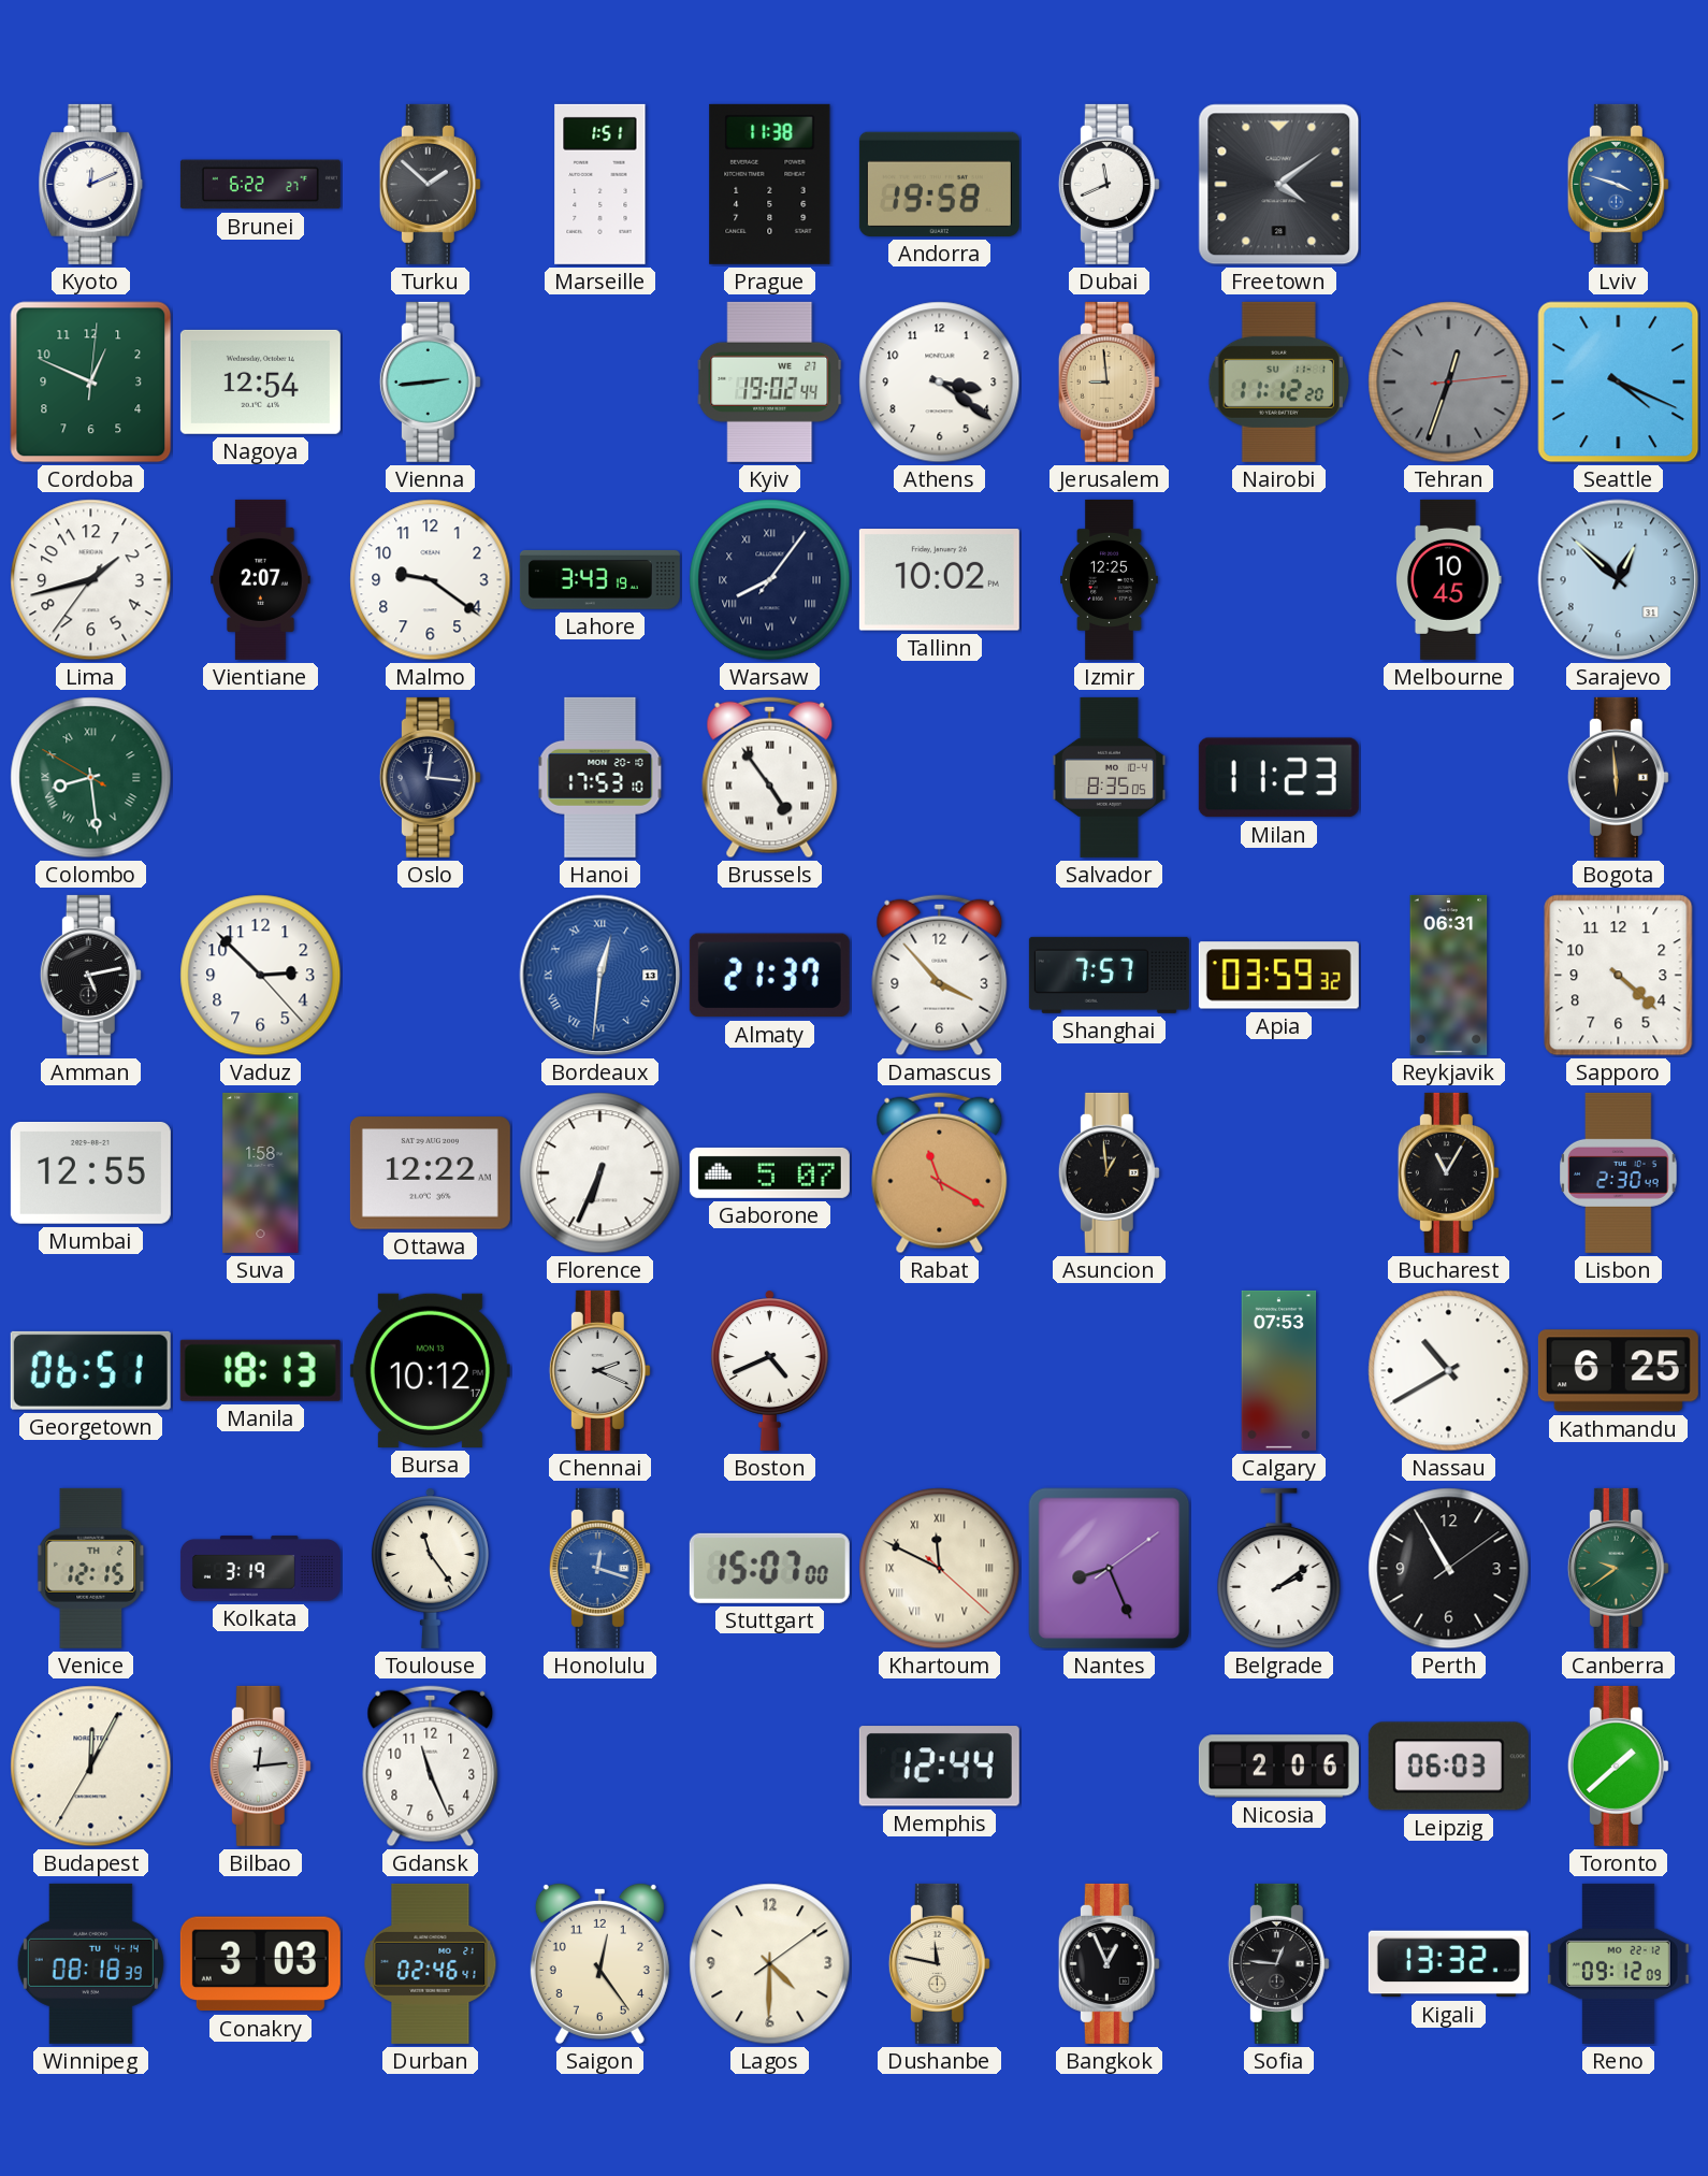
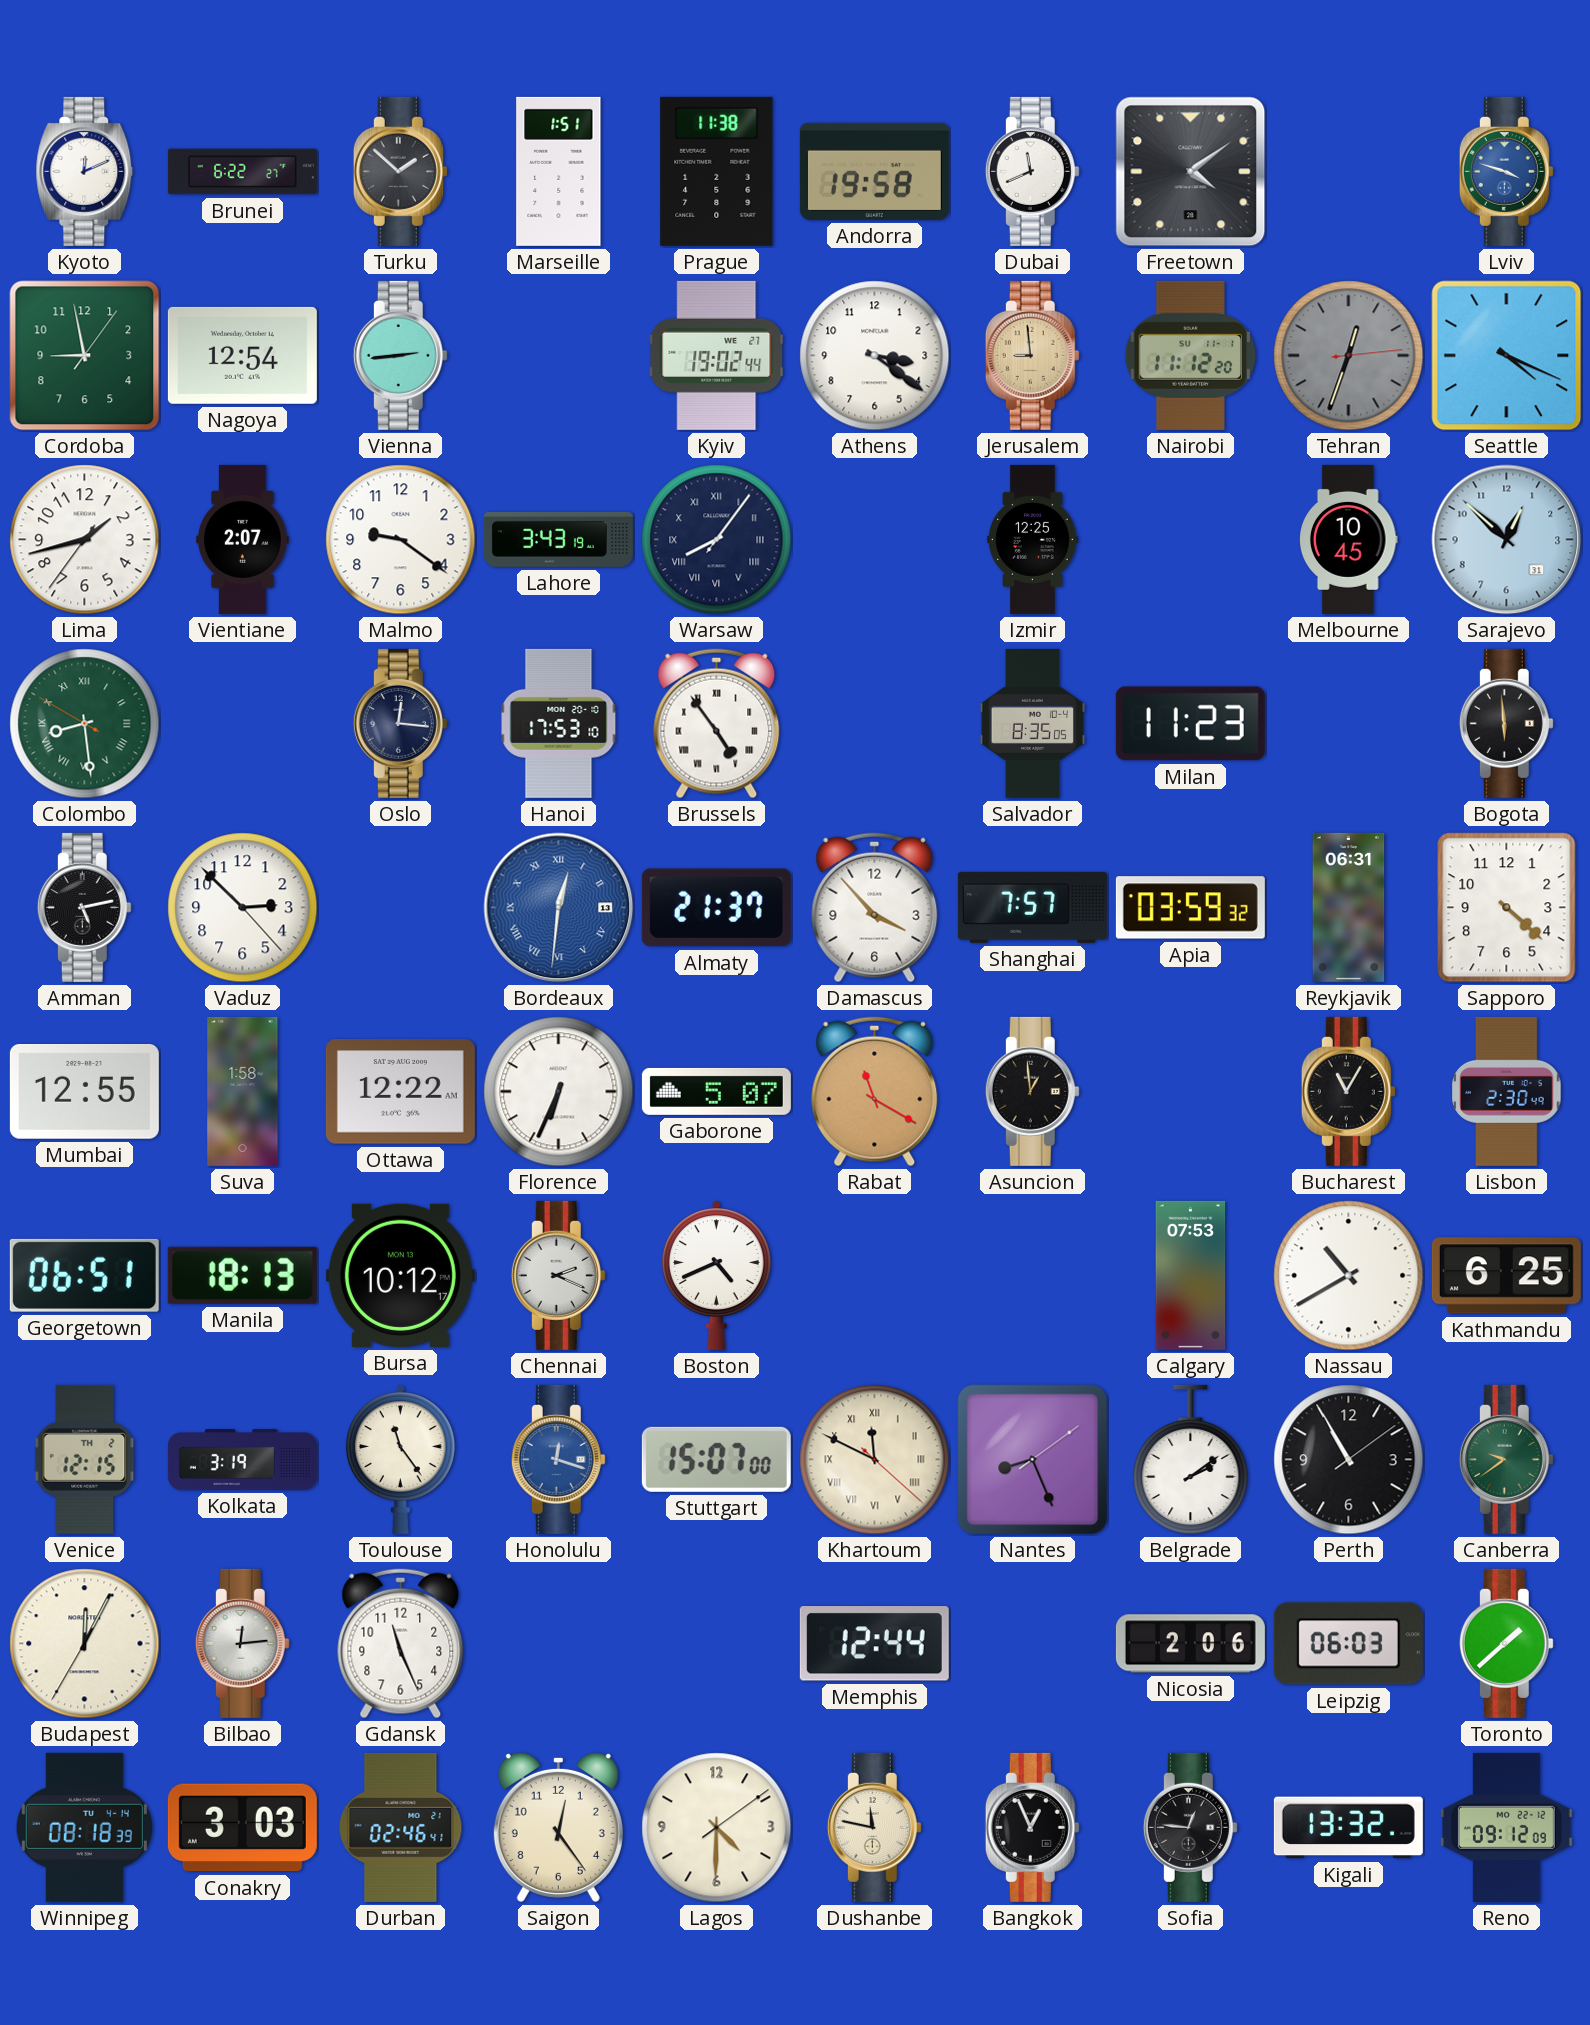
Cordoba: 12:49 -> 8:58
Tallinn: 10:02 -> none
